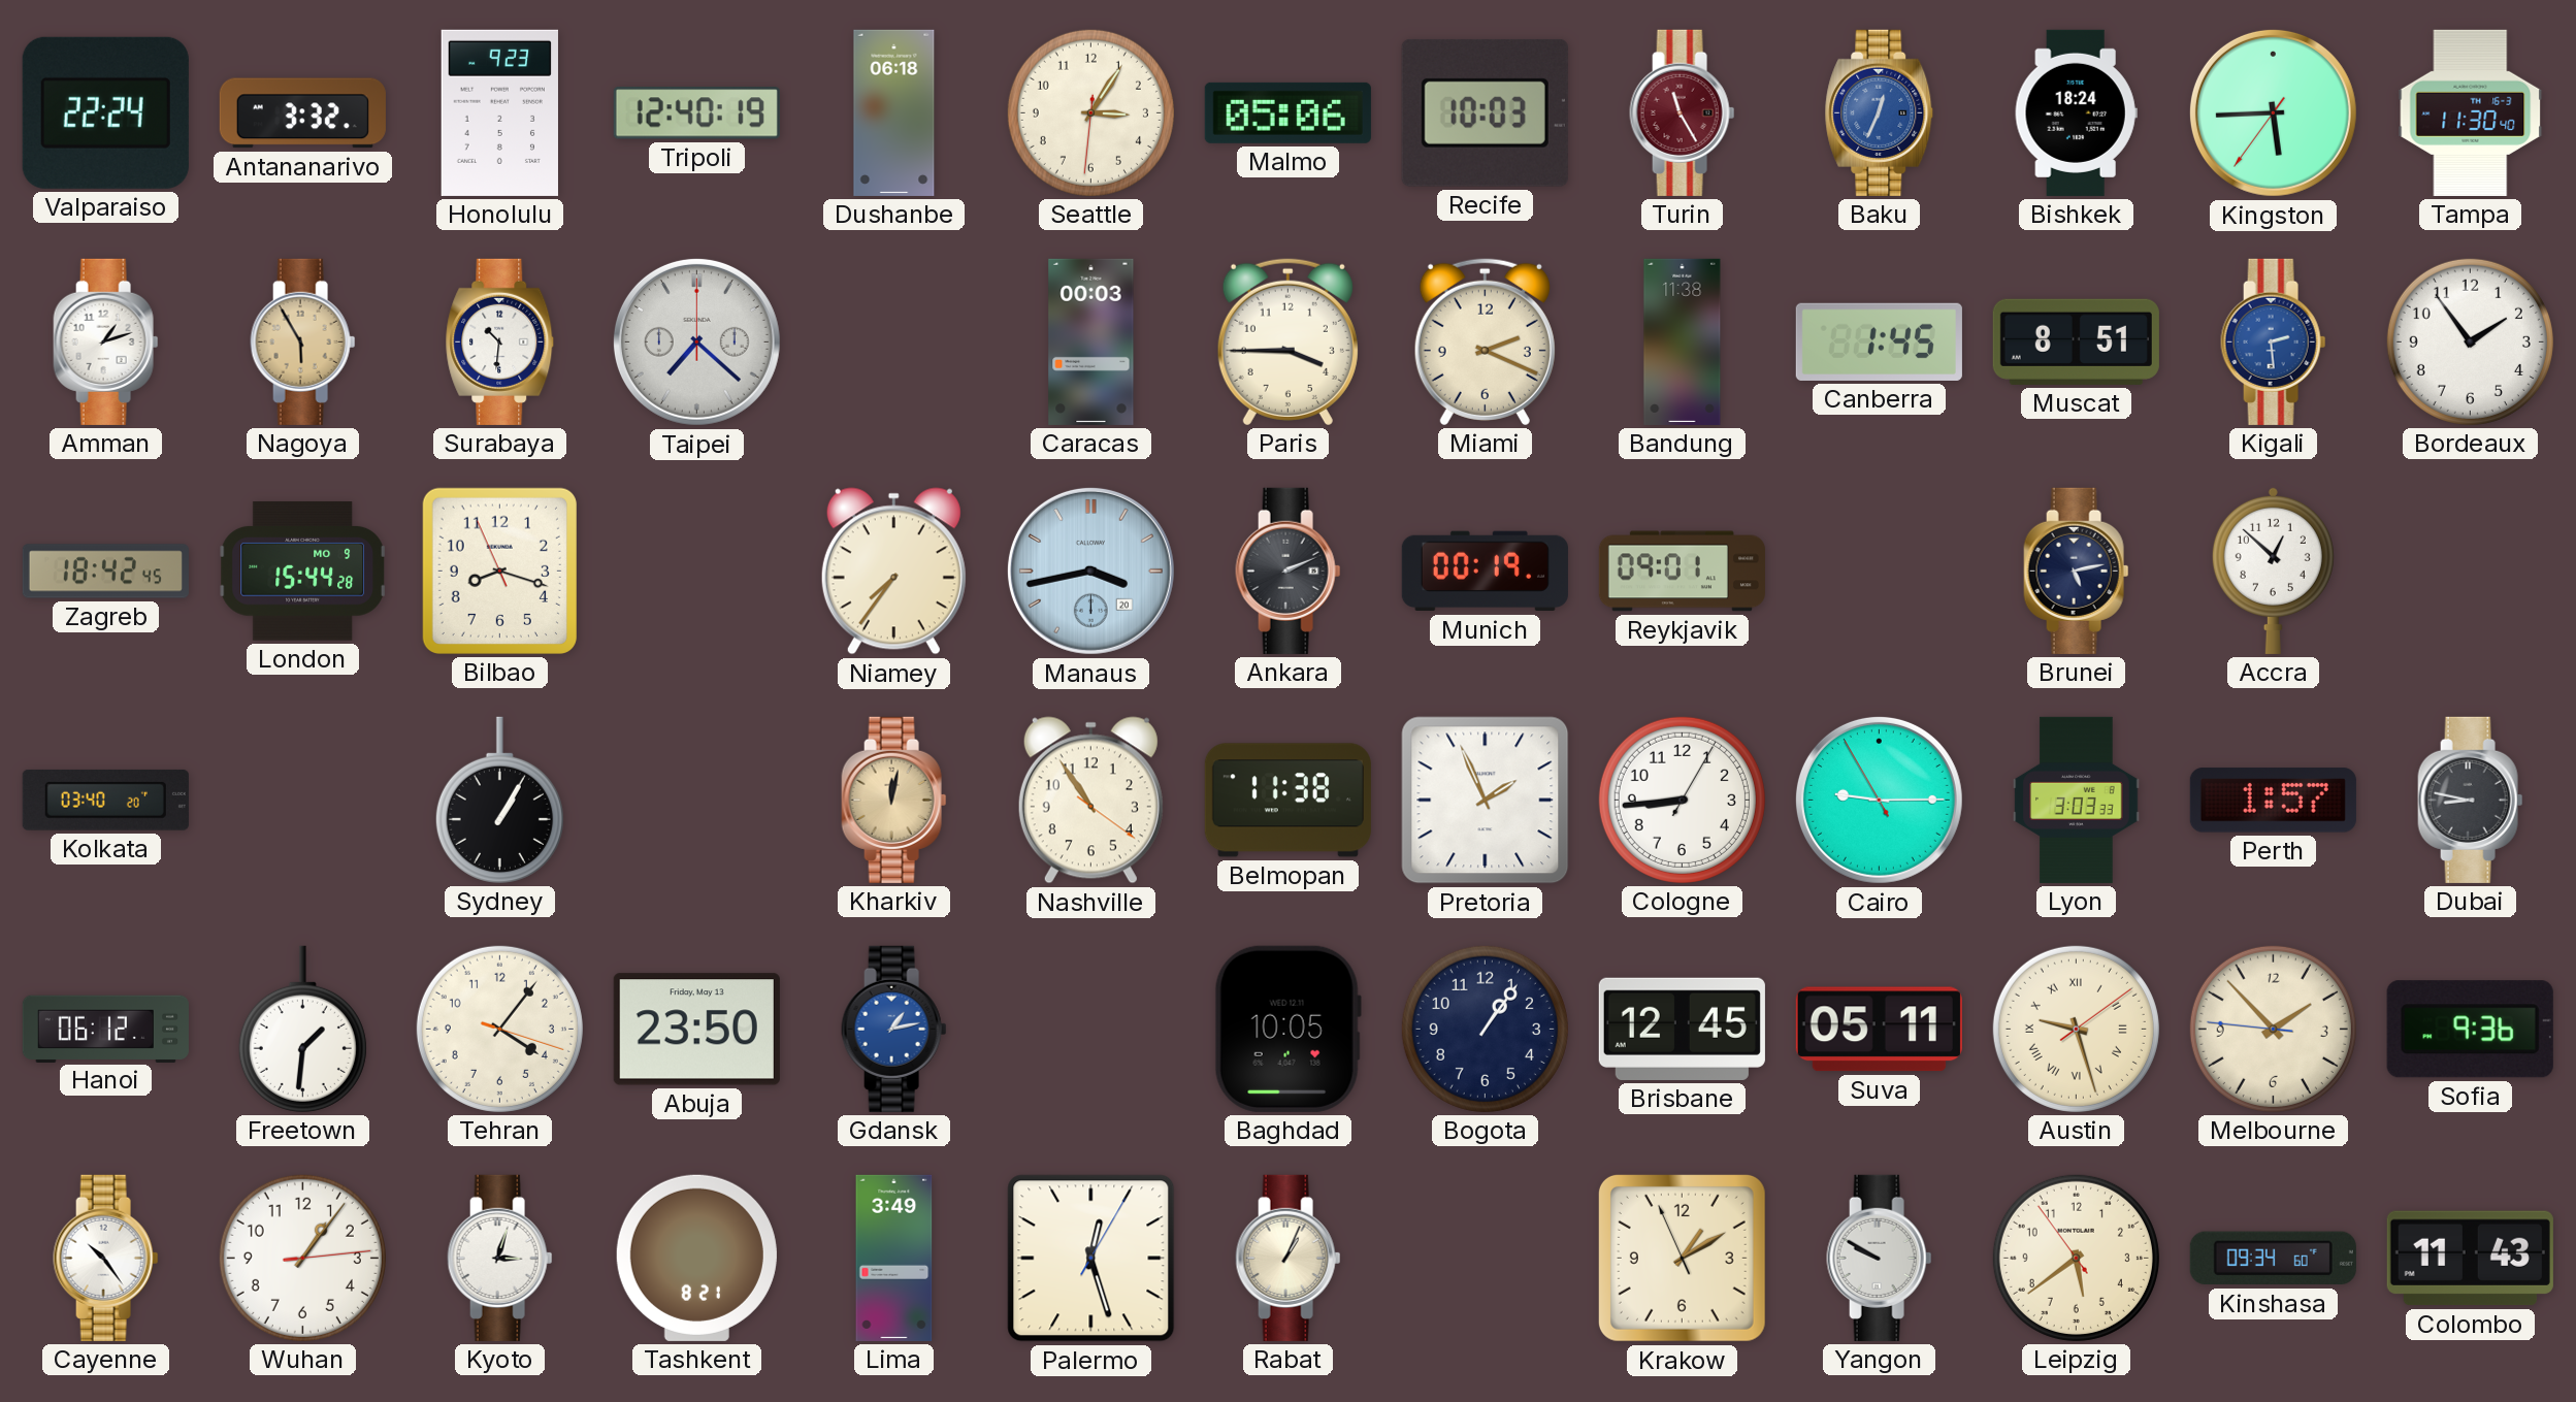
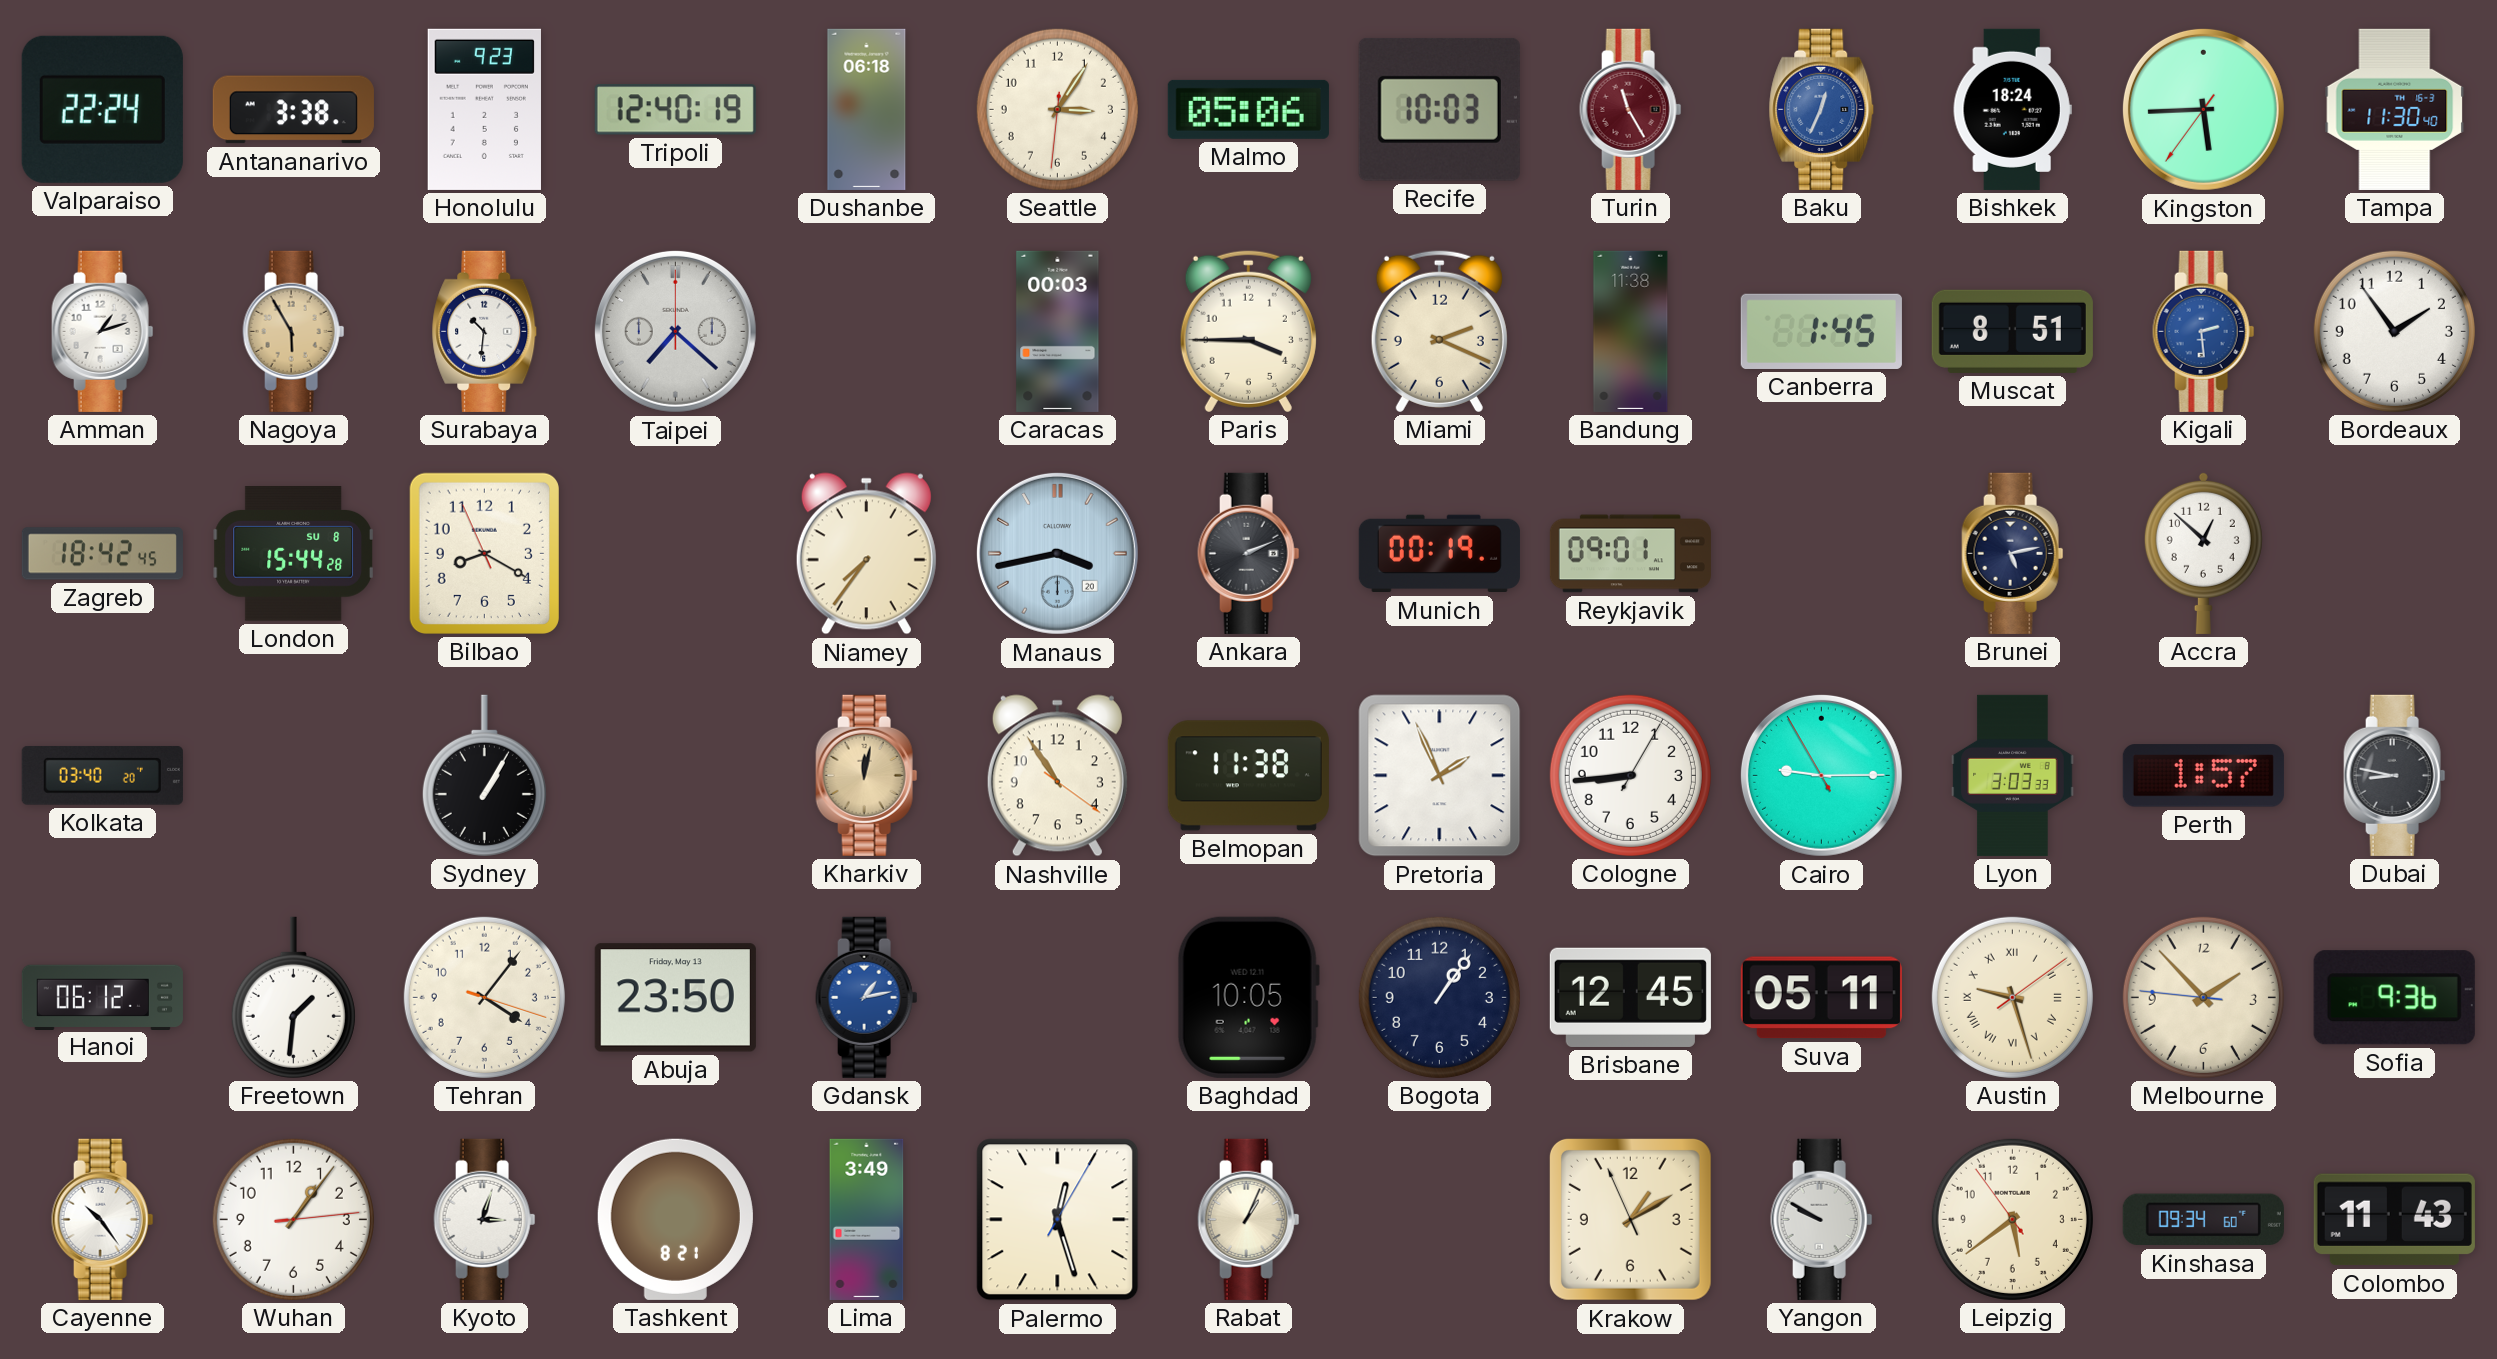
Antananarivo: 3:32 -> 3:38
London date: MO 9 -> SU 8
Bilbao: 8:17 -> 8:19
